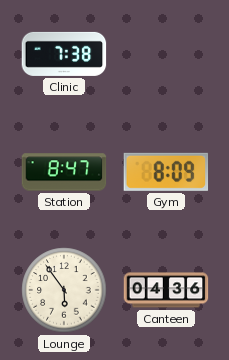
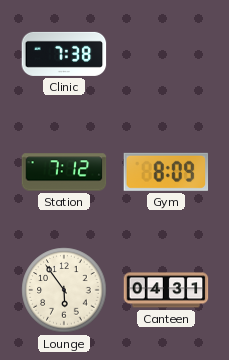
Station: 8:47 -> 7:12
Canteen: 04:36 -> 04:31
